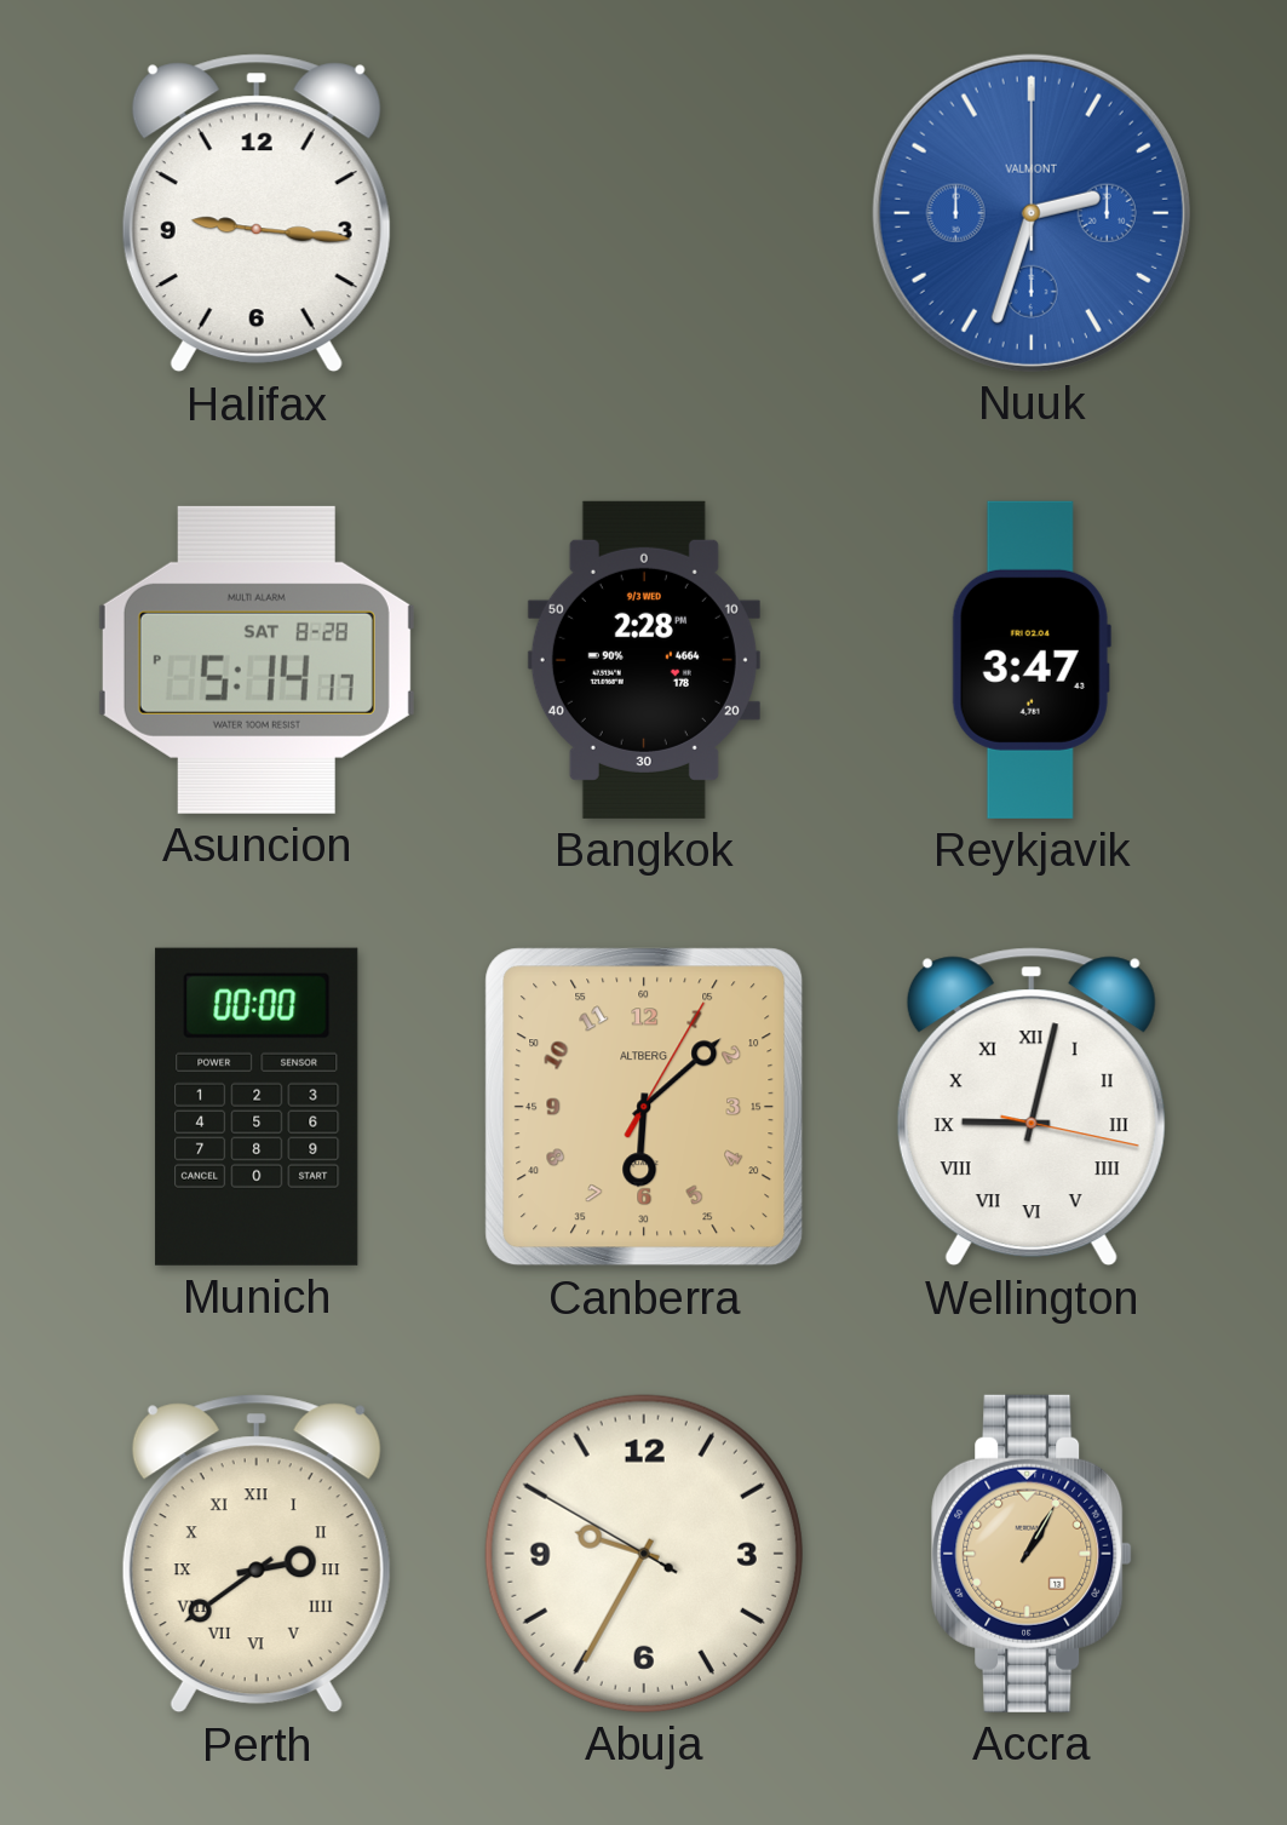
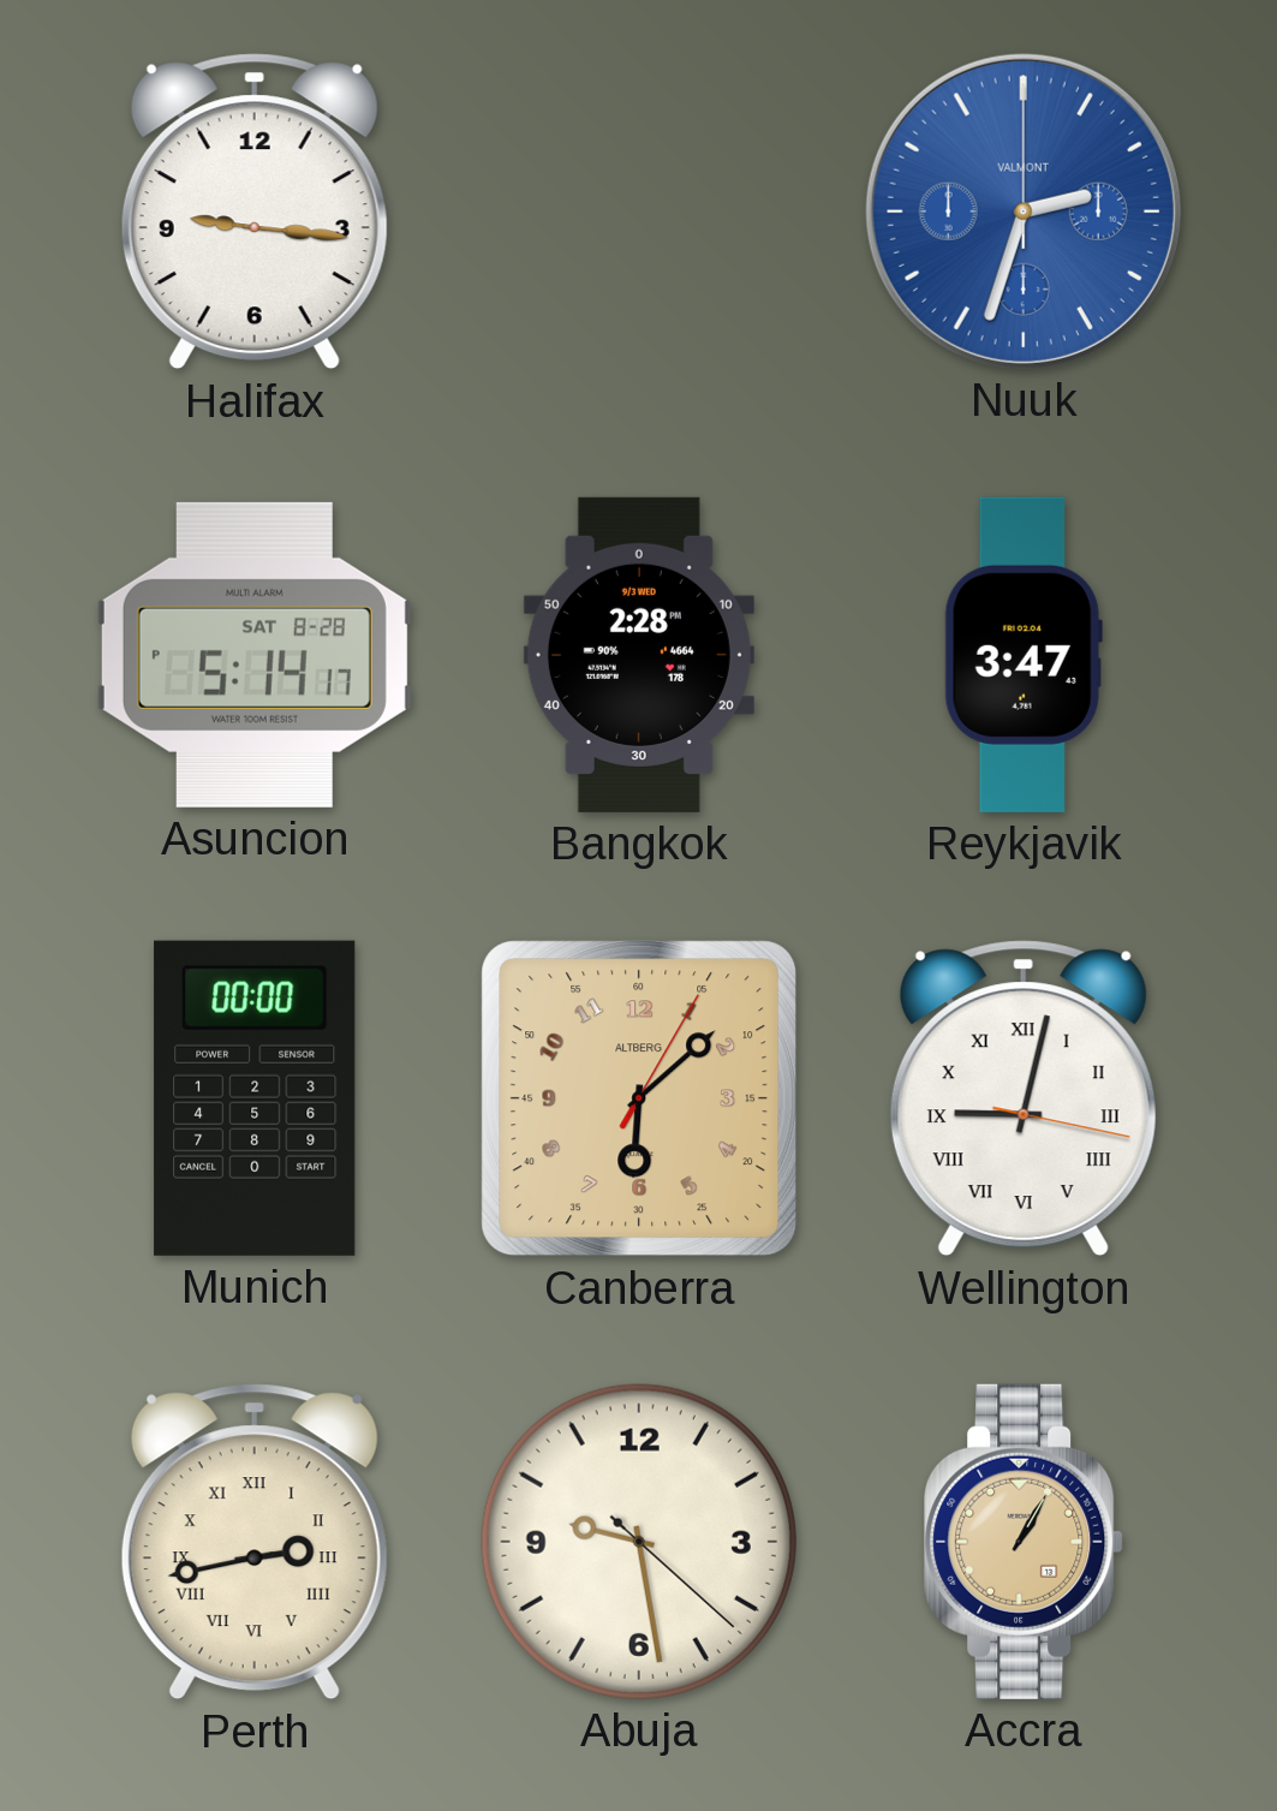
Perth: 2:39 -> 2:43
Abuja: 9:34 -> 9:28
